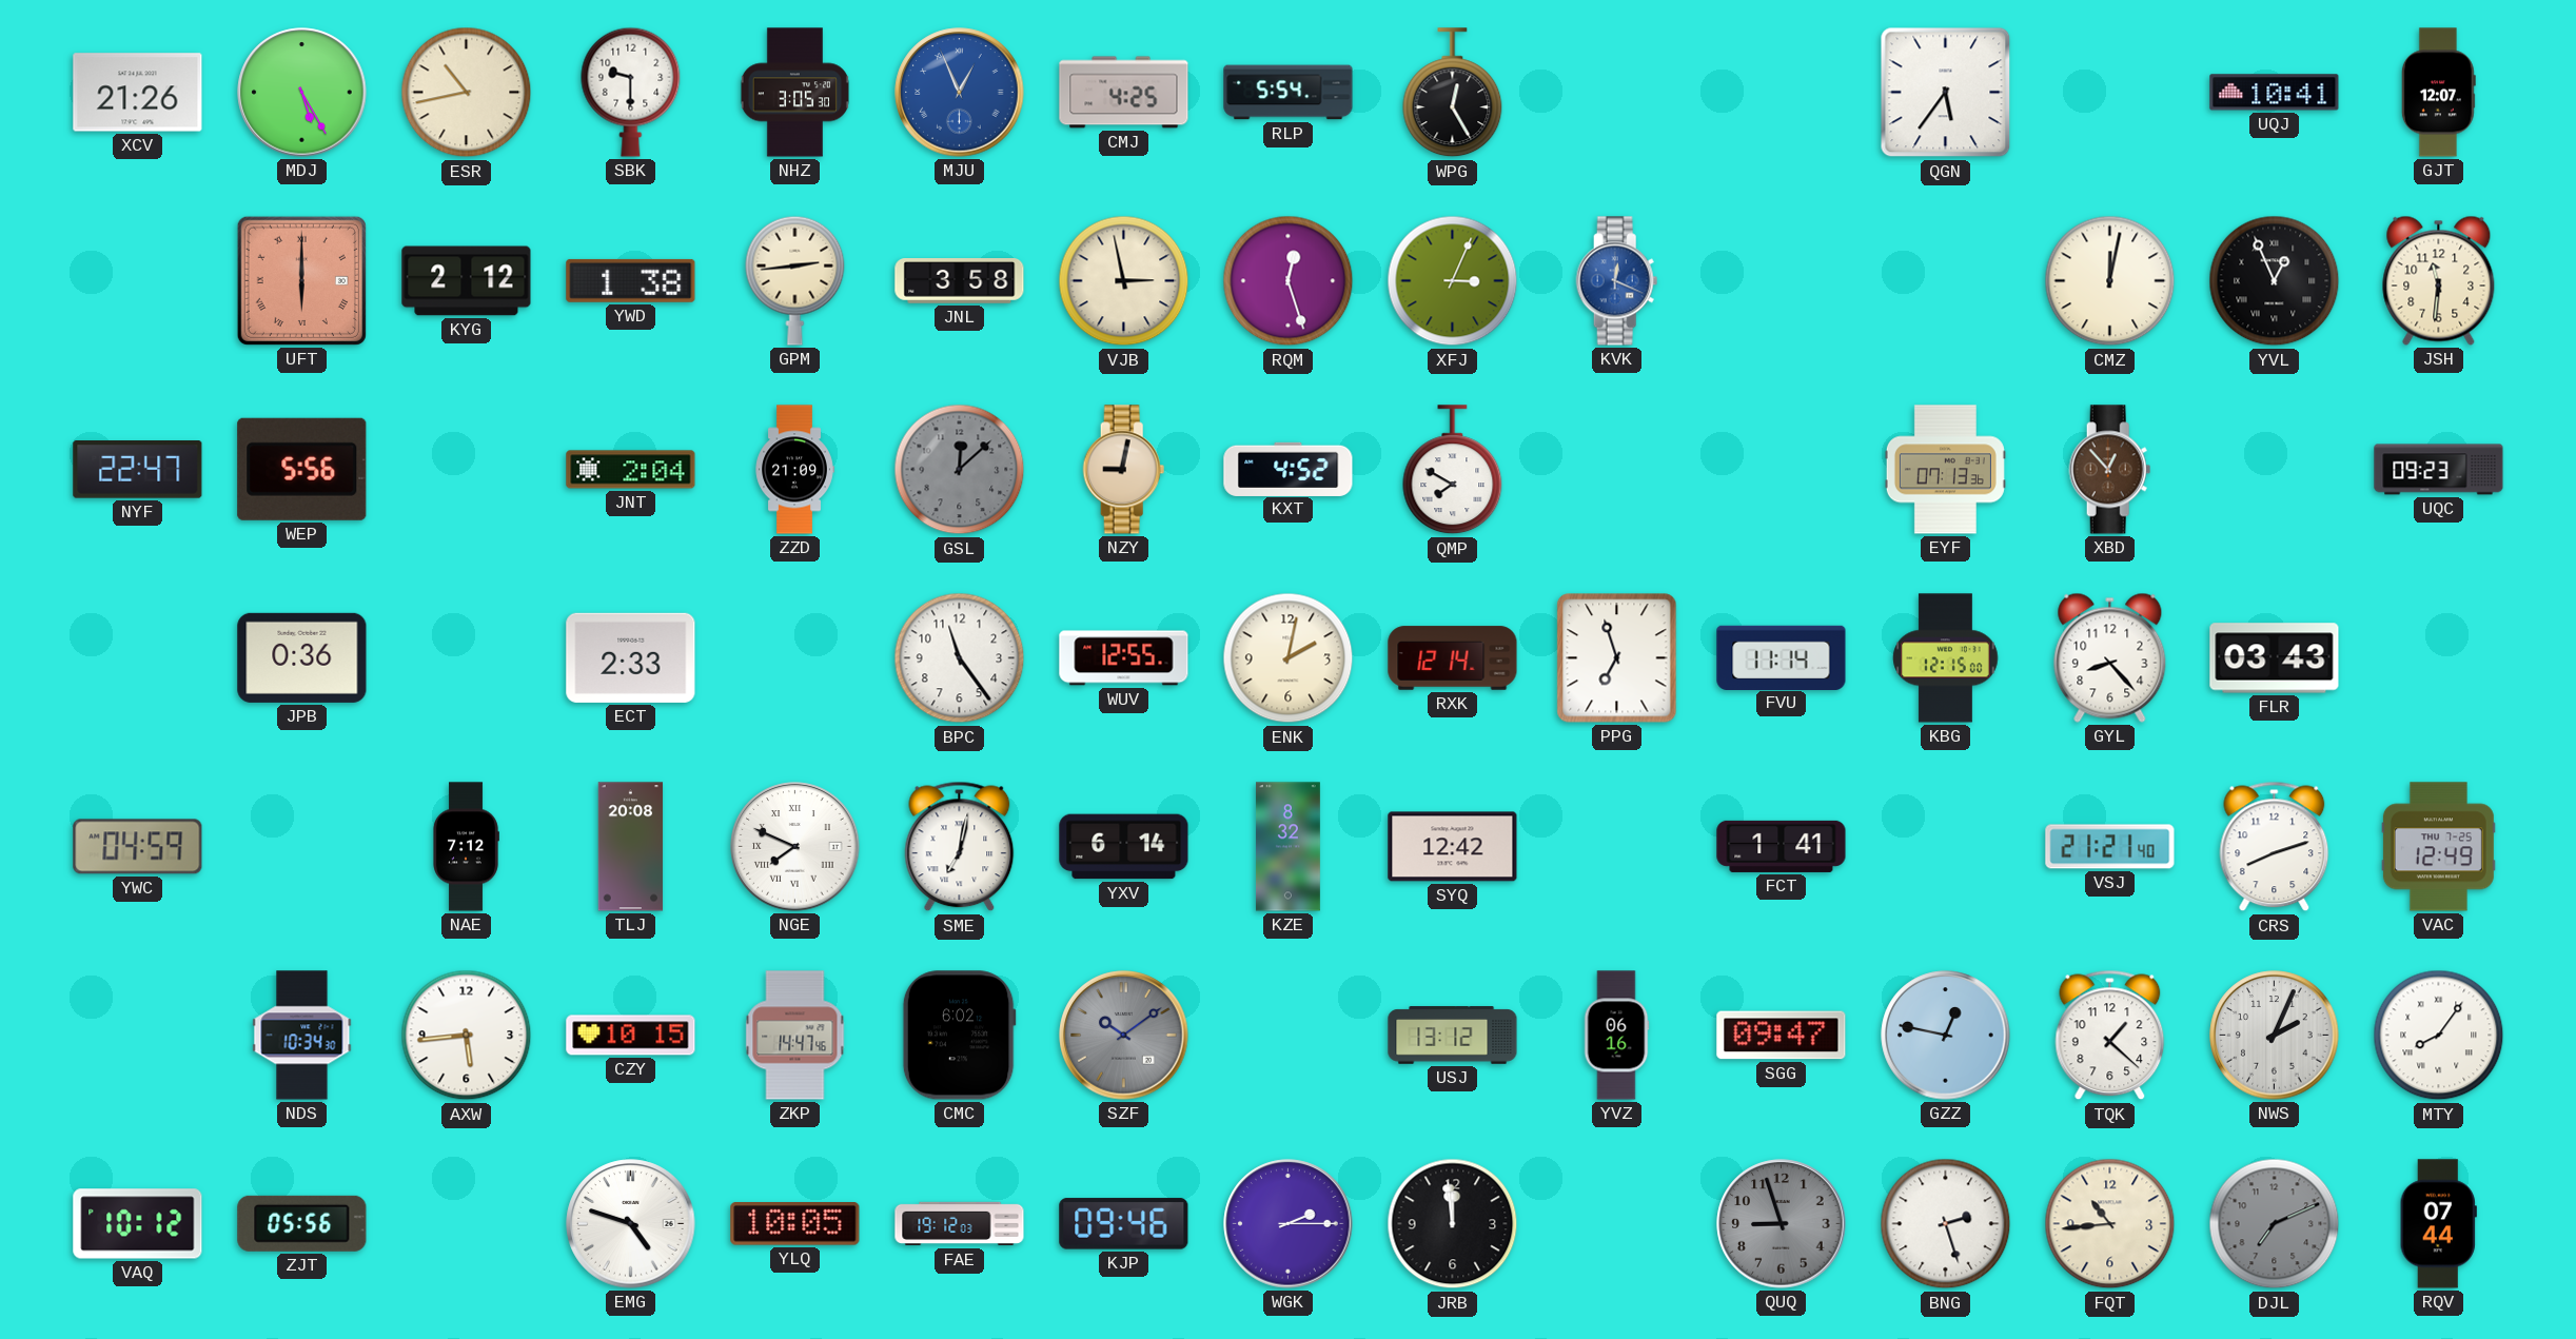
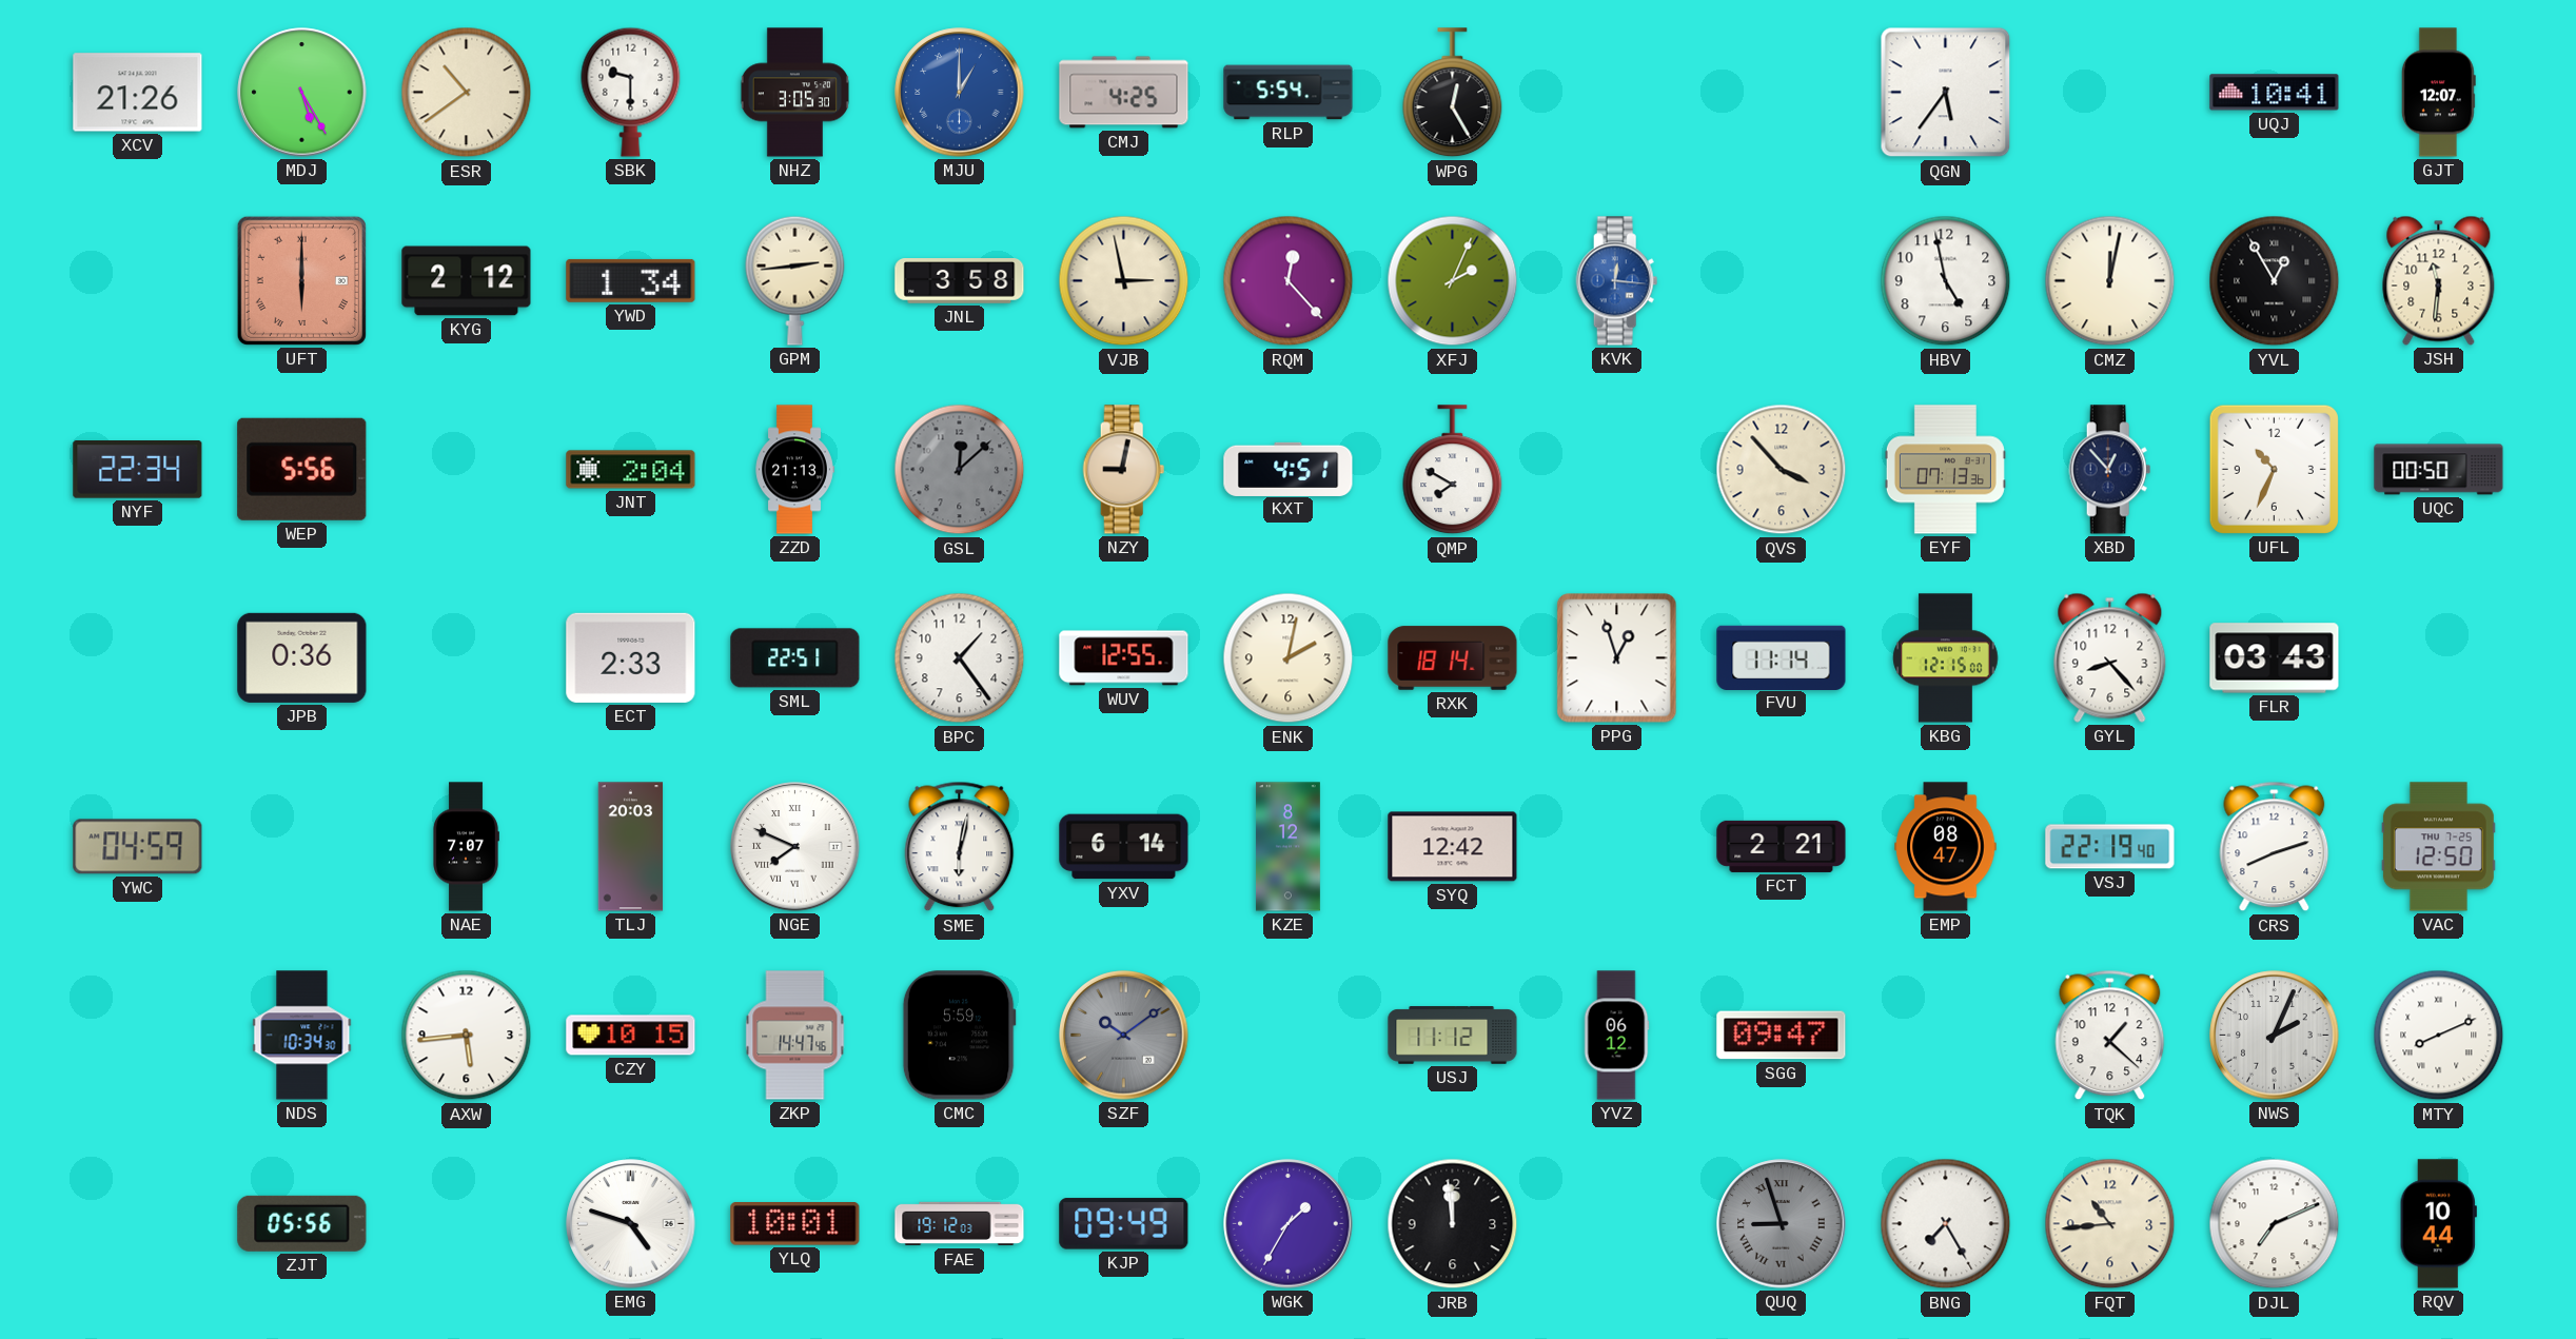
ESR: 10:43 -> 10:39
MJU: 12:56 -> 1:00
YWD: 1:38 -> 1:34
RQM: 12:27 -> 12:23
XFJ: 3:04 -> 2:04
KVK: 12:19 -> 12:16
HBV: none -> 4:58
YVL: 12:56 -> 12:55
NYF: 22:47 -> 22:34
ZZD: 21:09 -> 21:13
KXT: 4:52 -> 4:51
QVS: none -> 3:53
XBD dial: brown -> navy
UFL: none -> 10:34
UQC: 09:23 -> 00:50
SML: none -> 22:51
BPC: 11:24 -> 1:24
RXK: 12:14 -> 18:14
PPG: 6:57 -> 12:57
NAE: 7:12 -> 7:07
TLJ: 20:08 -> 20:03
SME: 7:02 -> 6:02
KZE: 8:32 -> 8:12
FCT: 1:41 -> 2:21
EMP: none -> 08:47
VSJ: 21:21 -> 22:19
VAC: 12:49 -> 12:50
CMC: 6:02 -> 5:59
USJ: 13:12 -> 11:12
YVZ: 06:16 -> 06:12
GZZ: 12:47 -> none
MTY: 8:06 -> 8:11
VAQ: 10:12 -> none
YLQ: 10:05 -> 10:01
KJP: 09:46 -> 09:49
WGK: 2:15 -> 1:35
QUQ numerals: Arabic -> Roman
BNG: 2:27 -> 7:25
DJL dial: grey -> white
RQV: 07:44 -> 10:44
